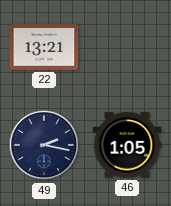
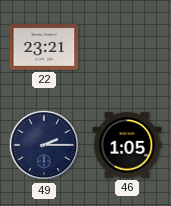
22: 13:21 -> 23:21
49: 2:17 -> 2:15
